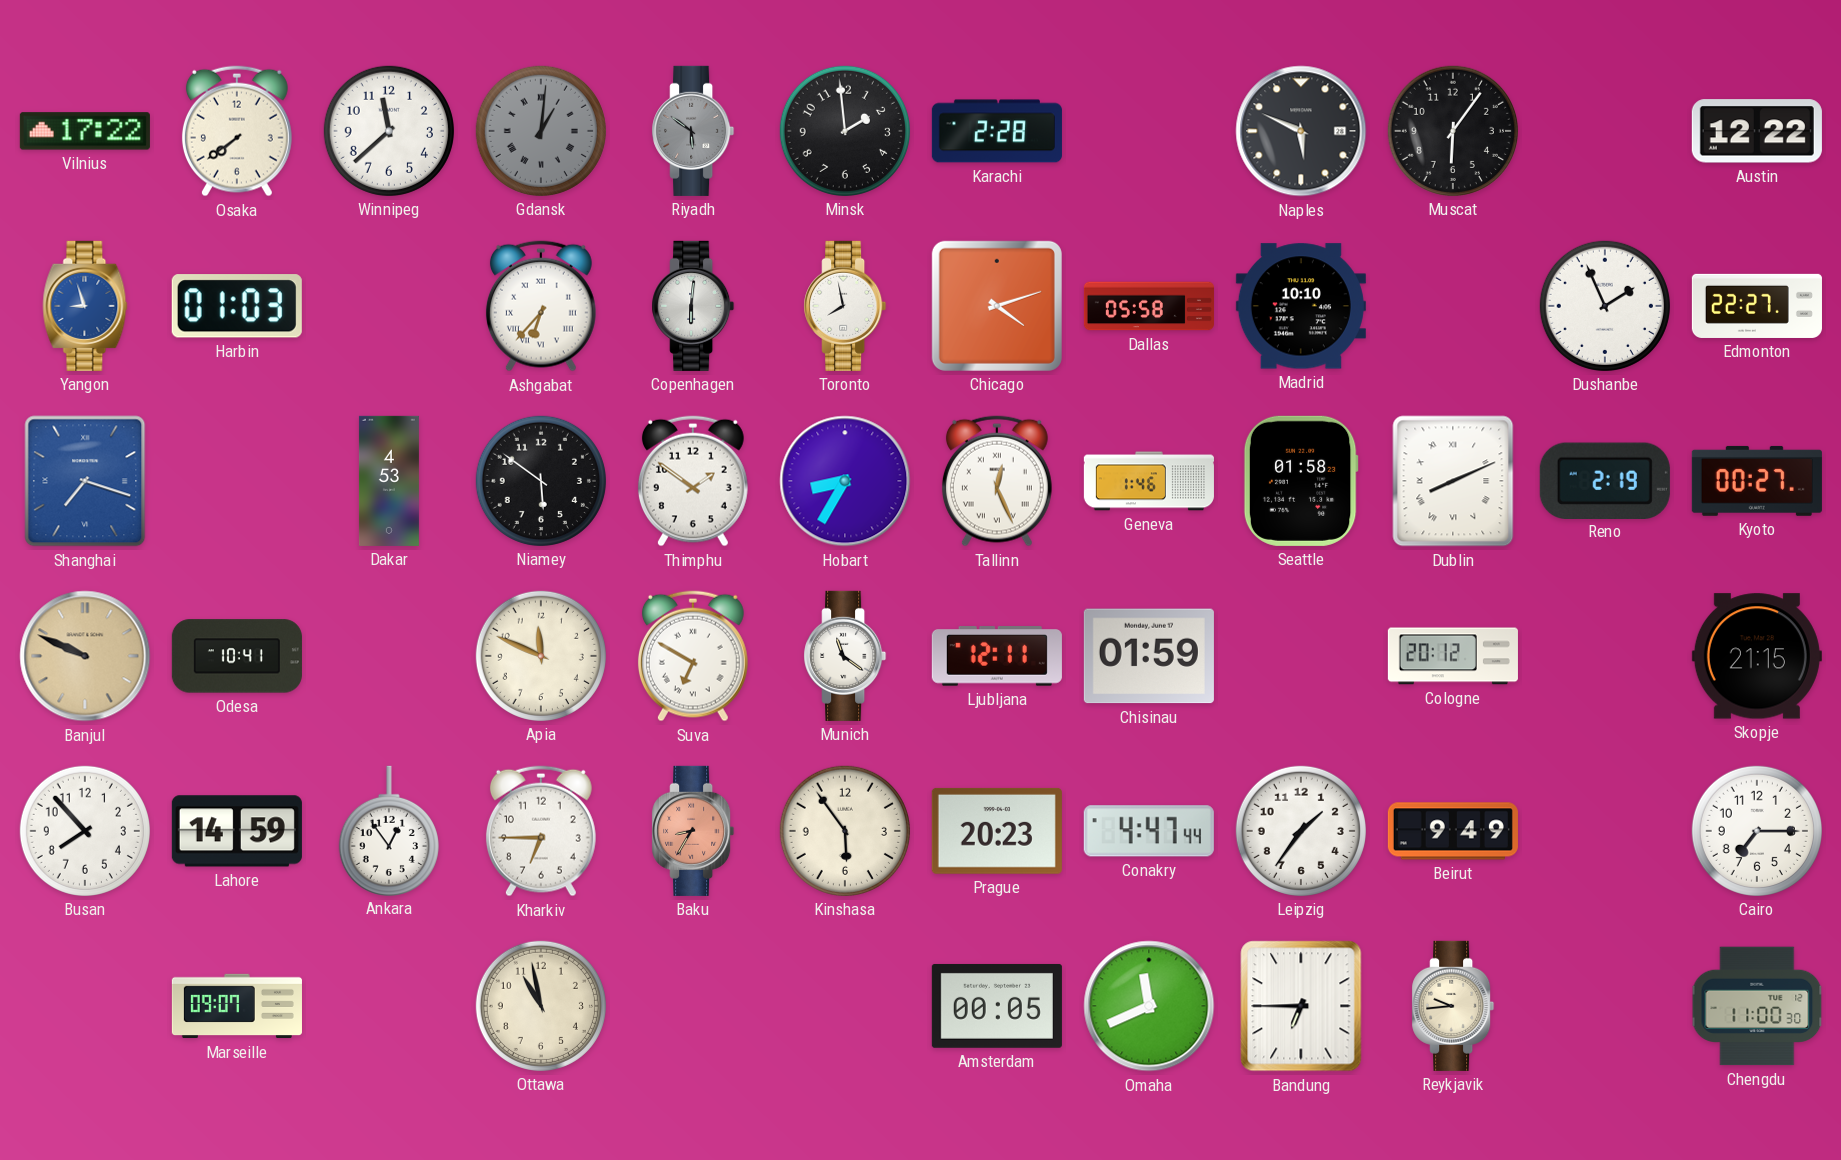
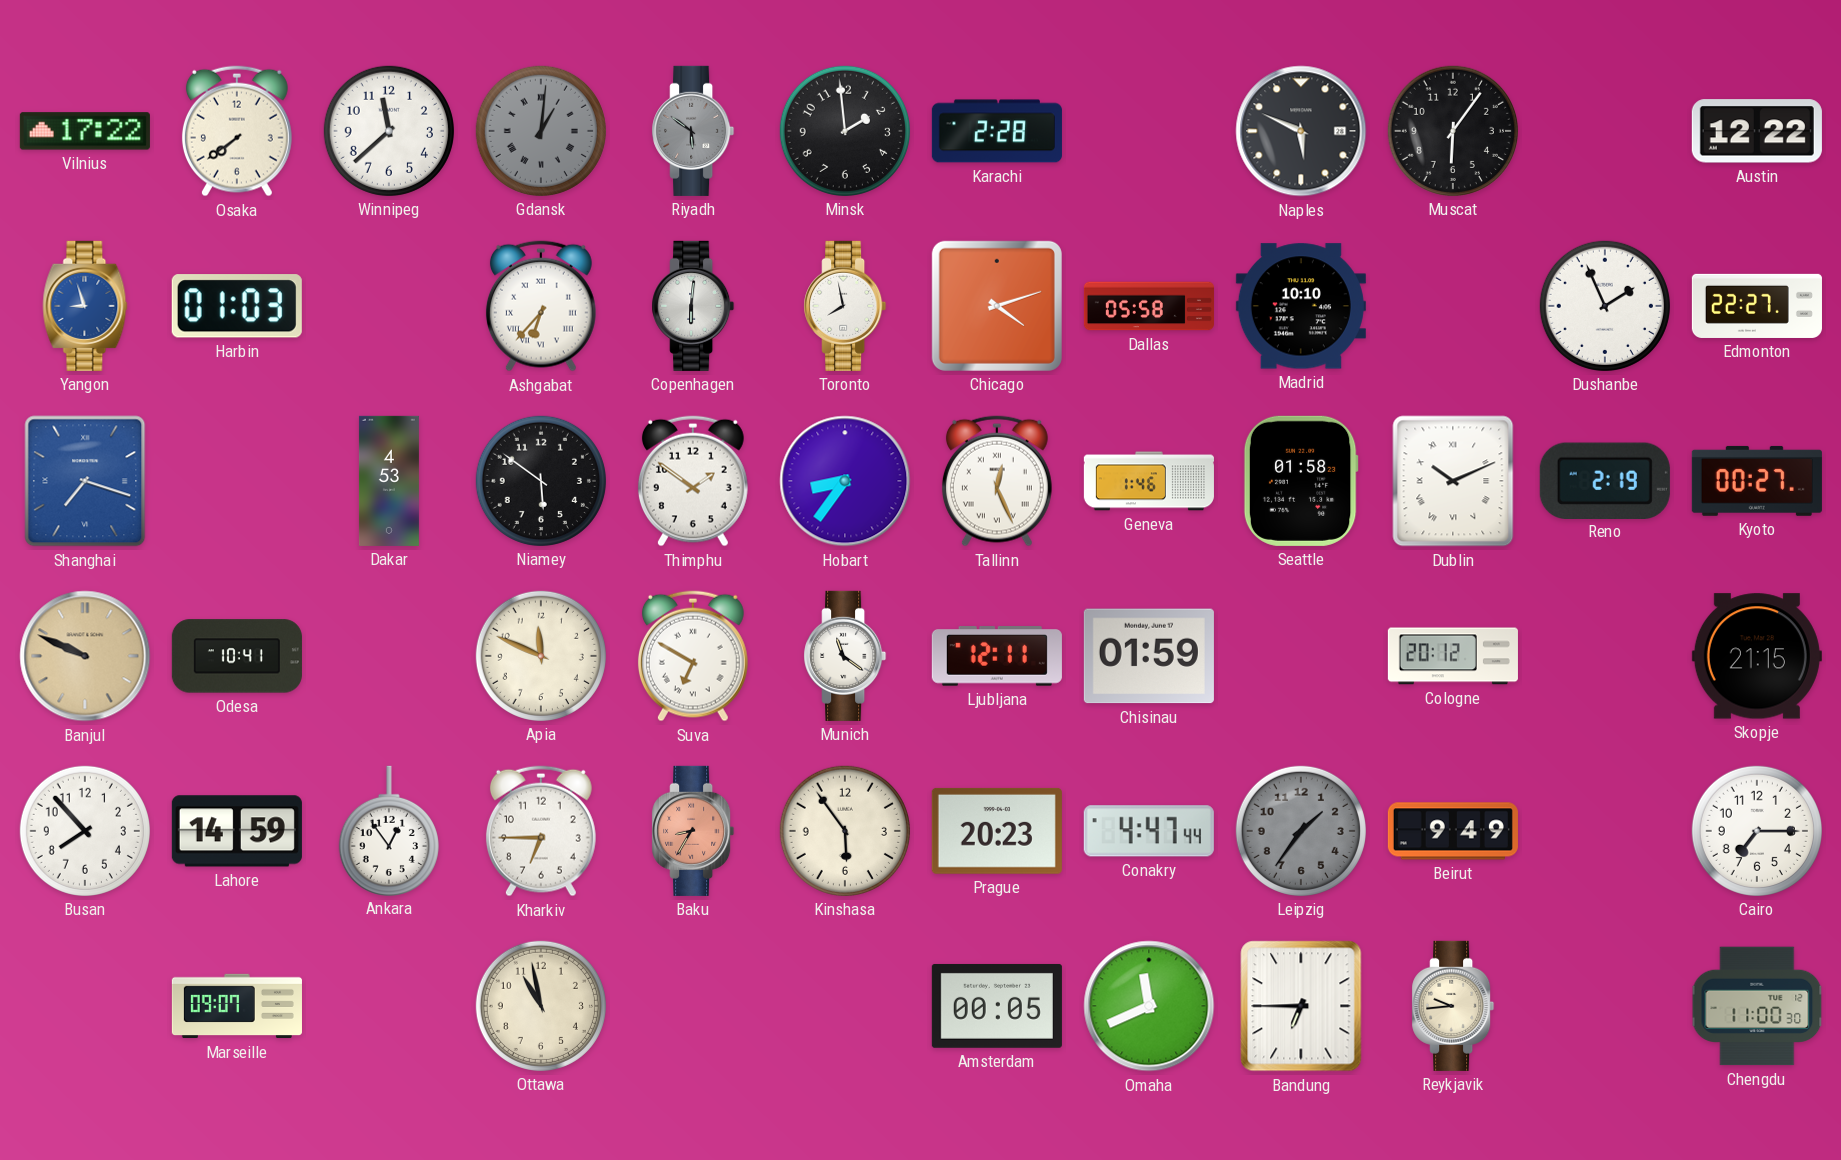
Hobart: 8:35 -> 8:36
Dublin: 8:11 -> 10:11
Leipzig dial: white -> grey
